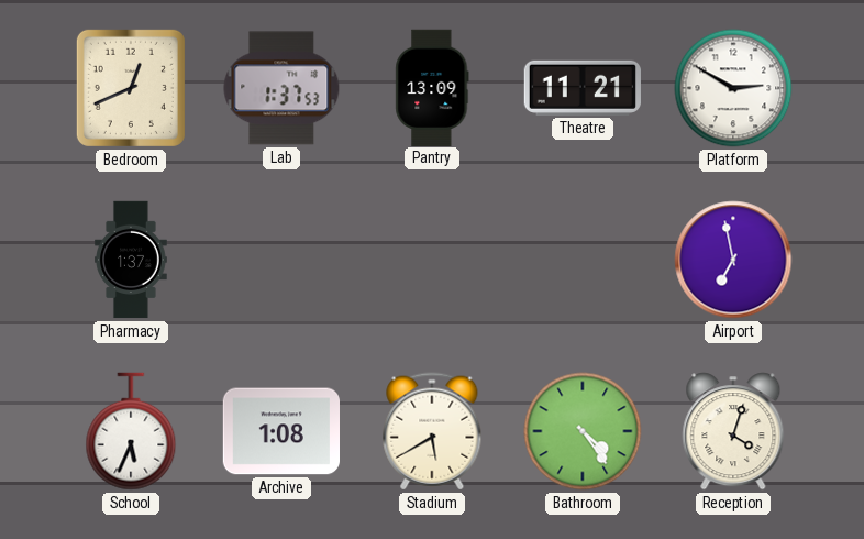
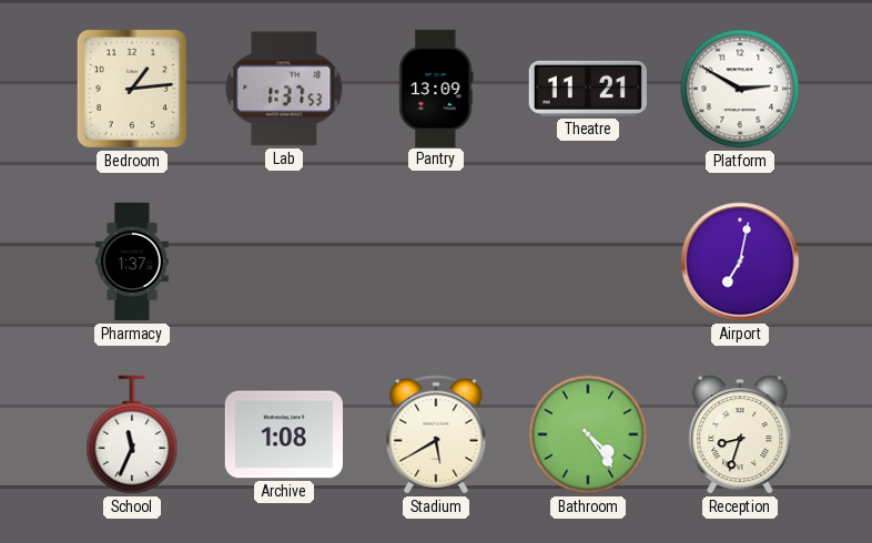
Bedroom: 12:41 -> 1:14
Airport: 6:58 -> 7:02
School: 5:34 -> 11:34
Reception: 4:03 -> 8:33
